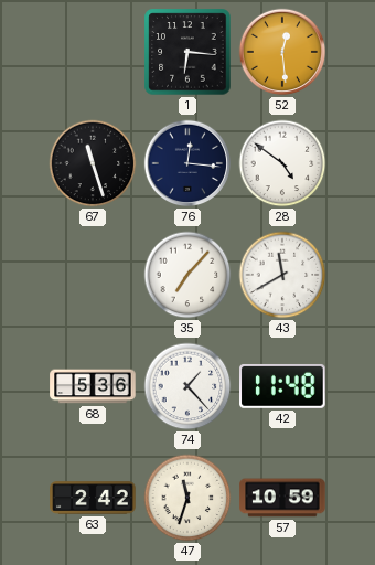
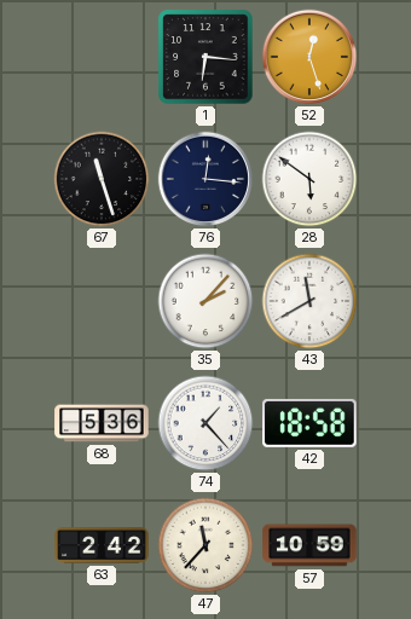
52: 12:29 -> 12:27
28: 4:51 -> 5:51
35: 7:07 -> 2:07
42: 11:48 -> 18:58
47: 11:33 -> 11:37
